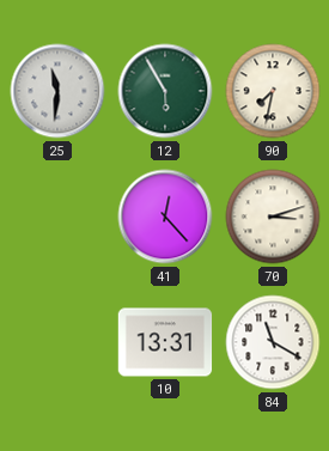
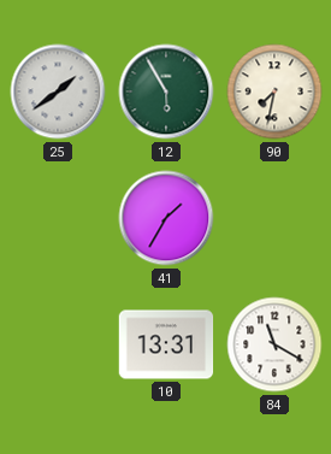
25: 11:31 -> 1:39
41: 12:23 -> 1:35
70: 3:12 -> none
